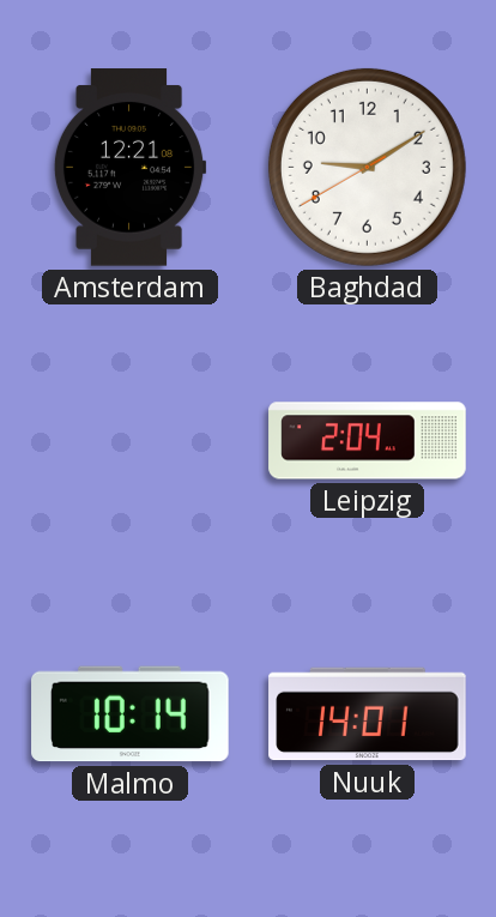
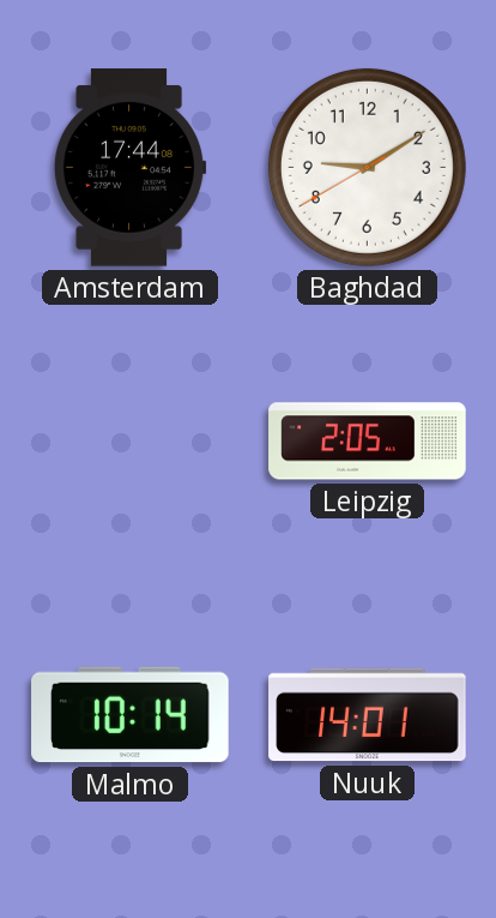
Amsterdam: 12:21 -> 17:44
Leipzig: 2:04 -> 2:05
